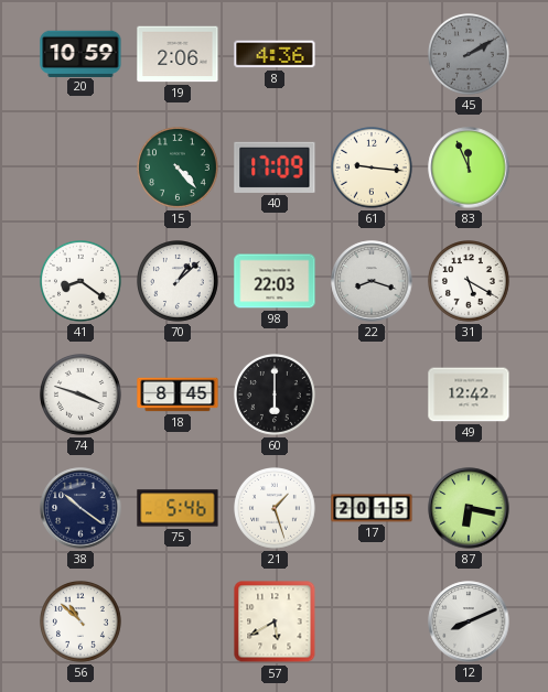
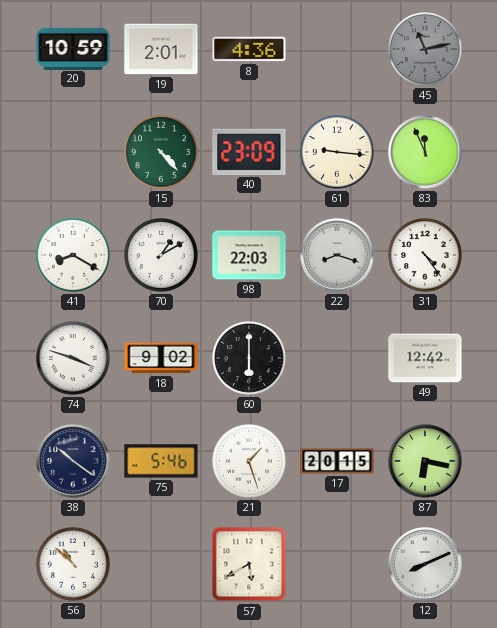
19: 2:06 -> 2:01
45: 2:10 -> 11:13
40: 17:09 -> 23:09
41: 8:21 -> 8:20
70: 1:08 -> 1:10
31: 5:20 -> 4:24
18: 8:45 -> 9:02
